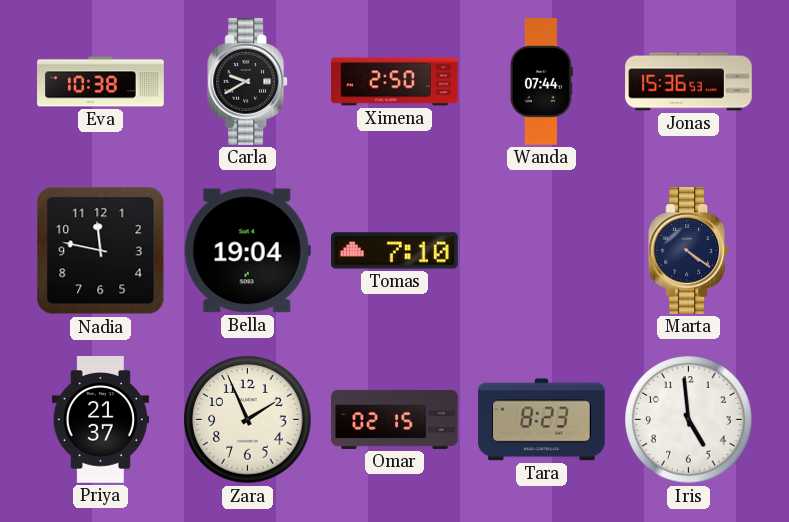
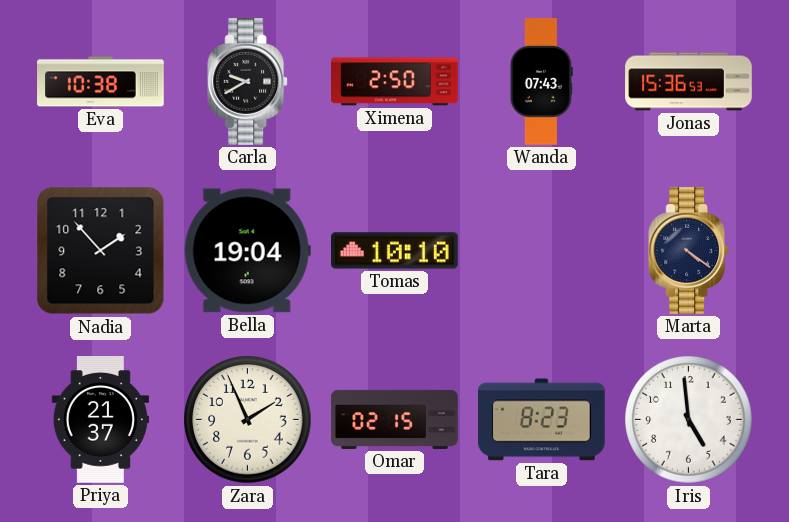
Wanda: 07:44 -> 07:43
Nadia: 11:47 -> 1:53
Tomas: 7:10 -> 10:10
